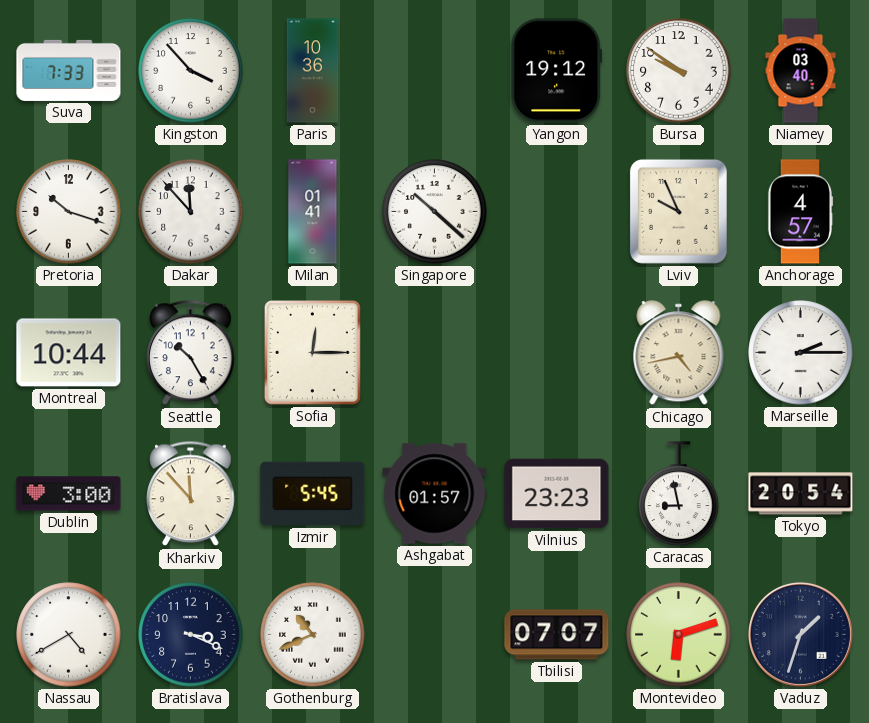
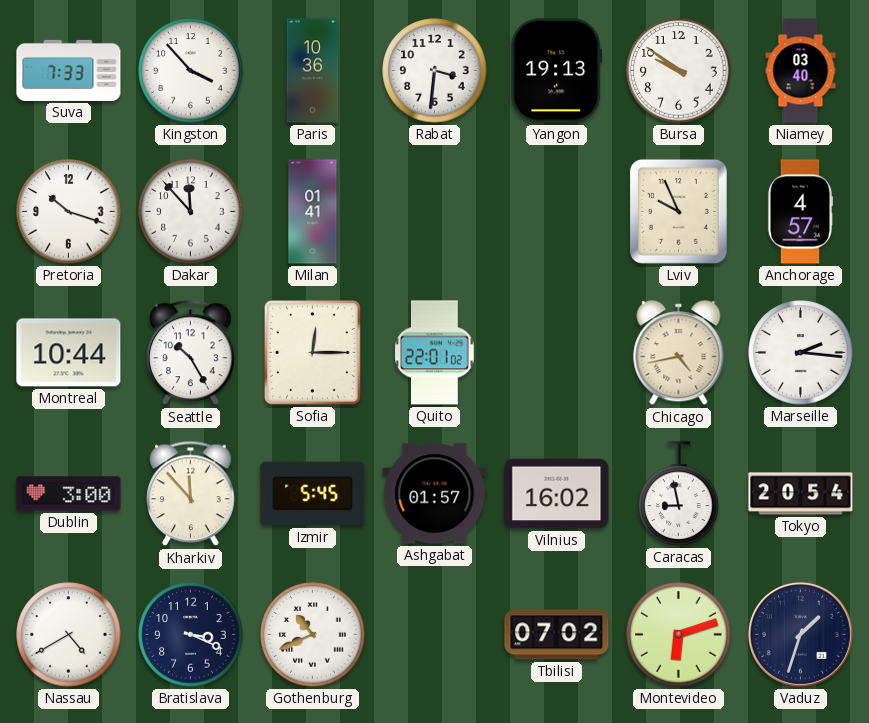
Rabat: none -> 3:31
Yangon: 19:12 -> 19:13
Singapore: 10:22 -> none
Quito: none -> 22:01
Marseille: 2:15 -> 2:16
Vilnius: 23:23 -> 16:02
Tbilisi: 07:07 -> 07:02
